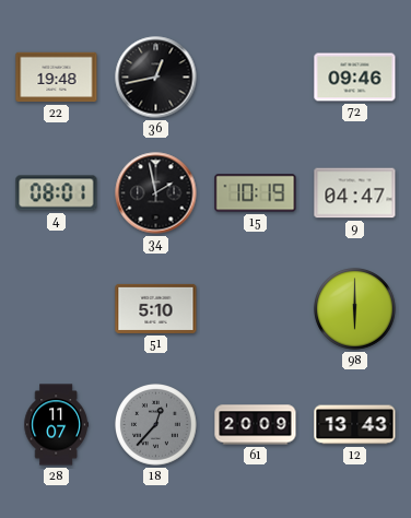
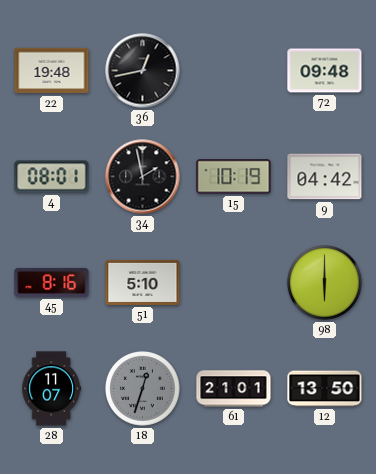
72: 09:46 -> 09:48
9: 04:47 -> 04:42
45: none -> 8:16
18: 12:37 -> 12:33
61: 20:09 -> 21:01
12: 13:43 -> 13:50
